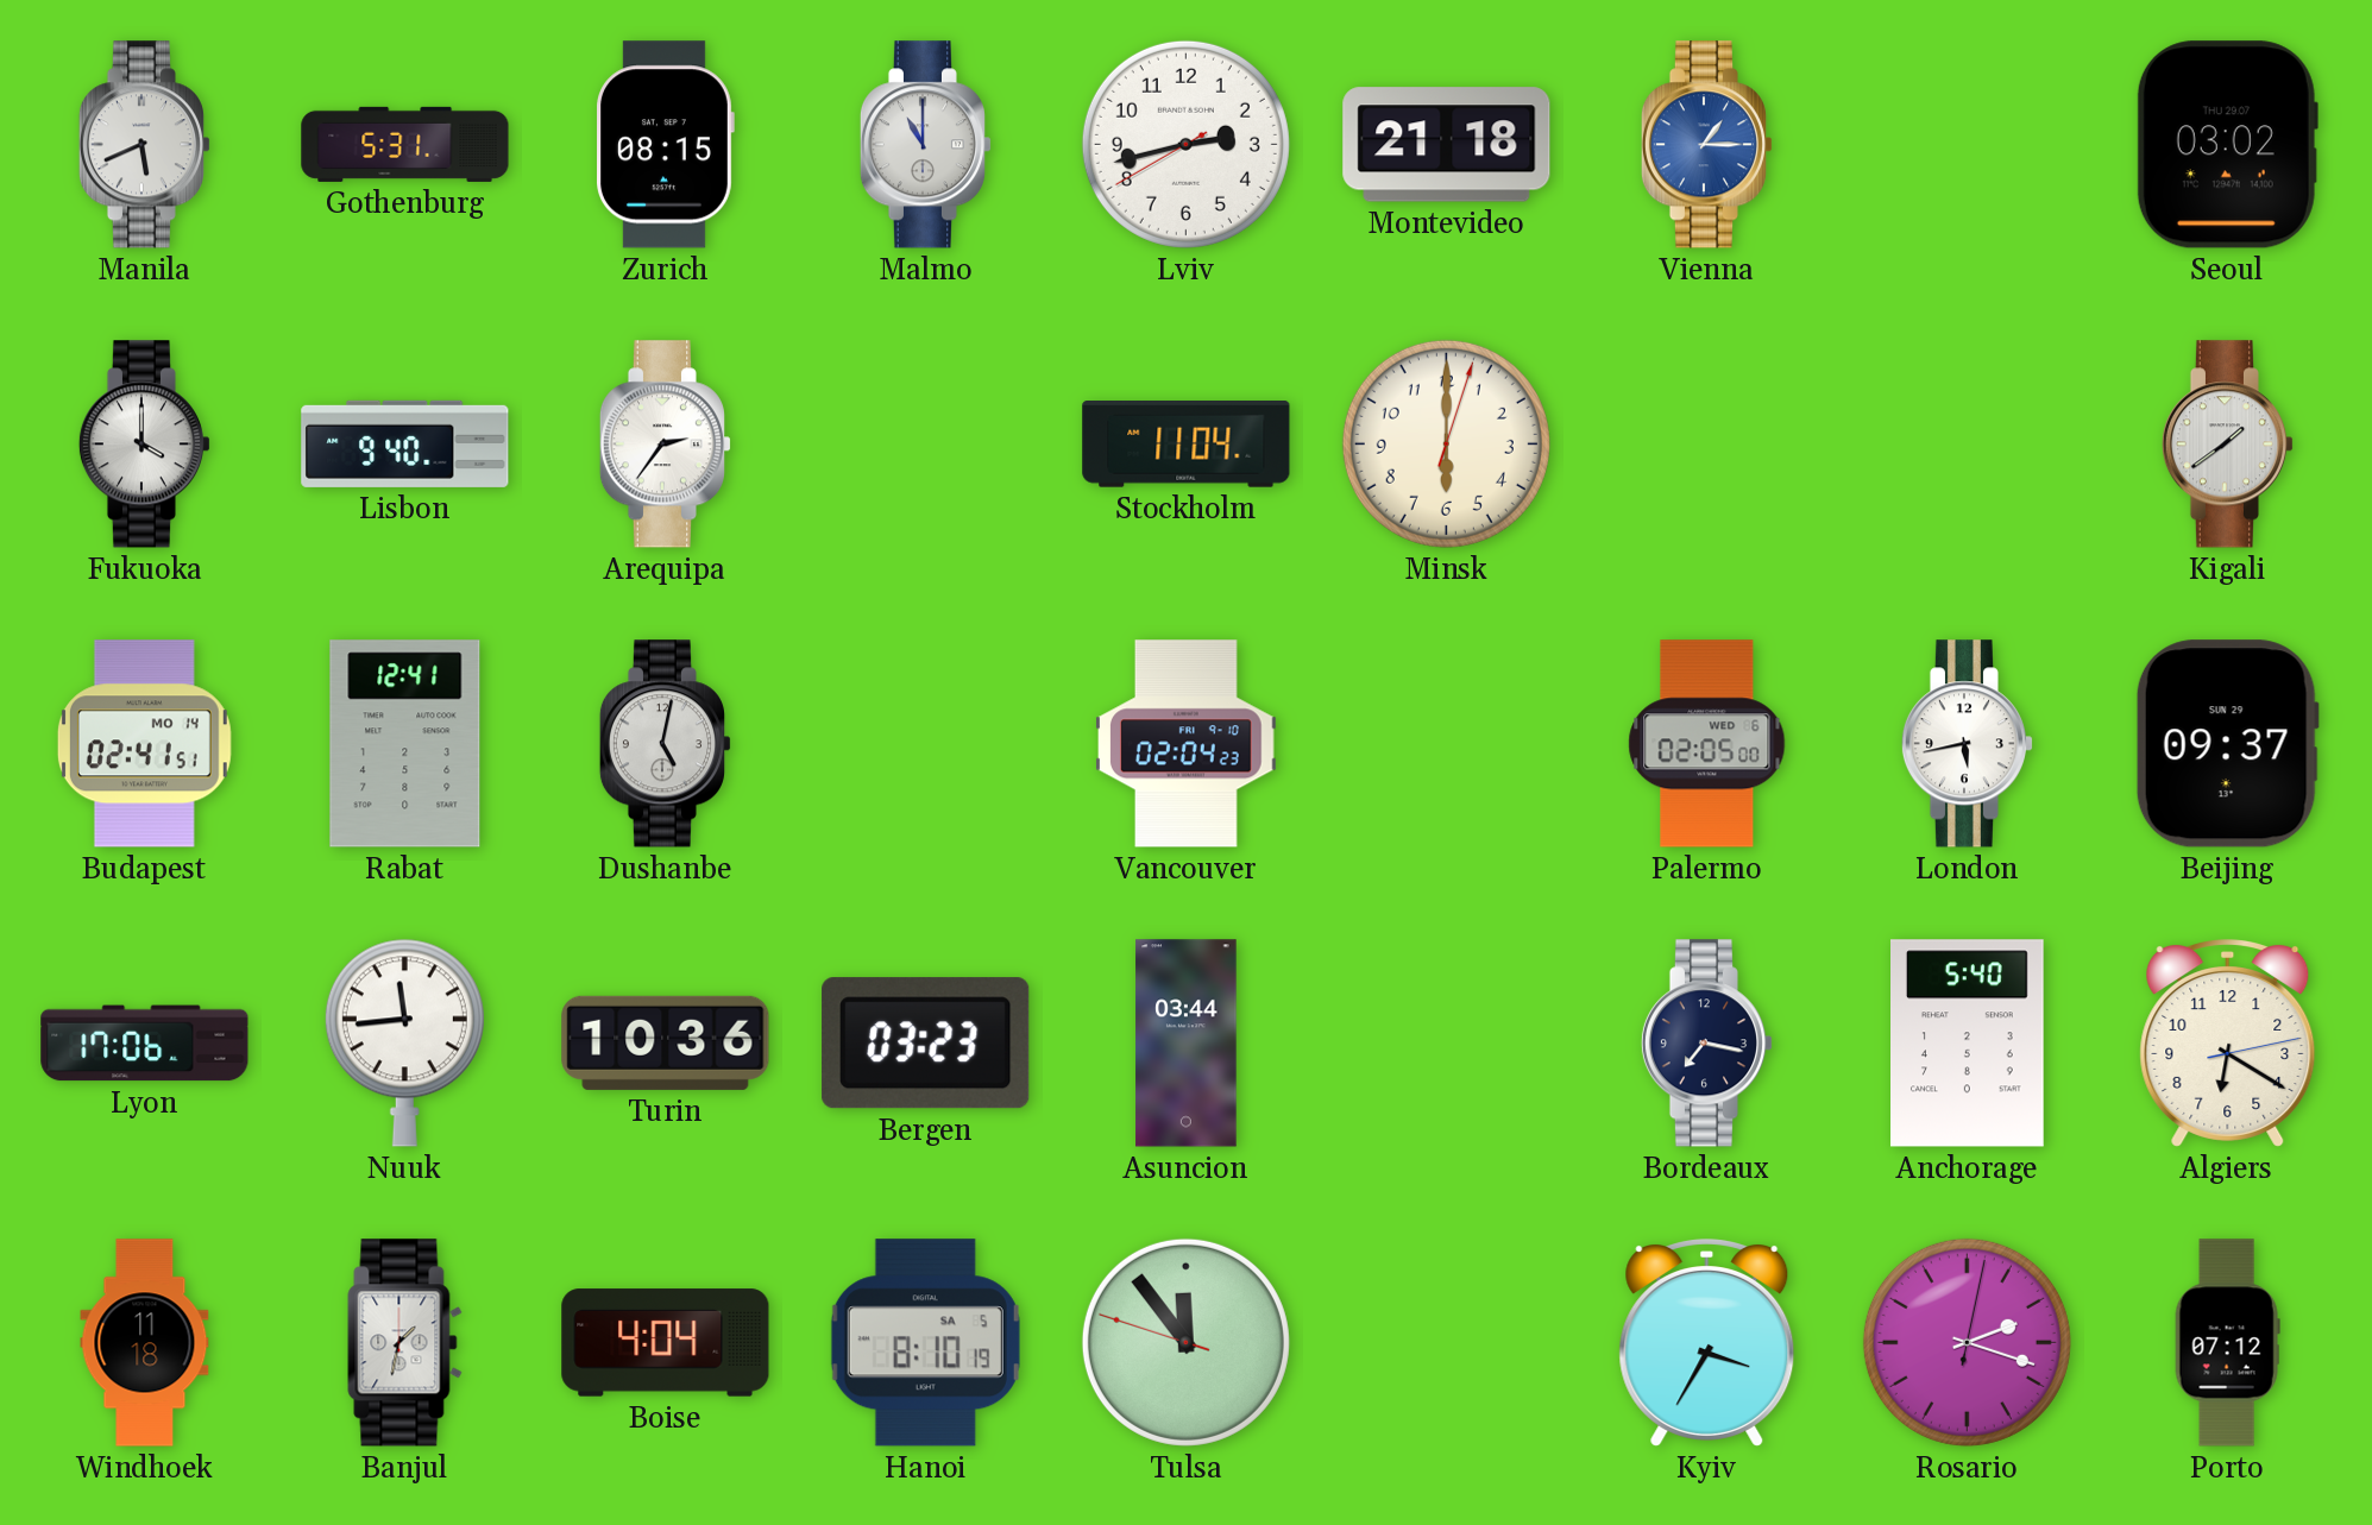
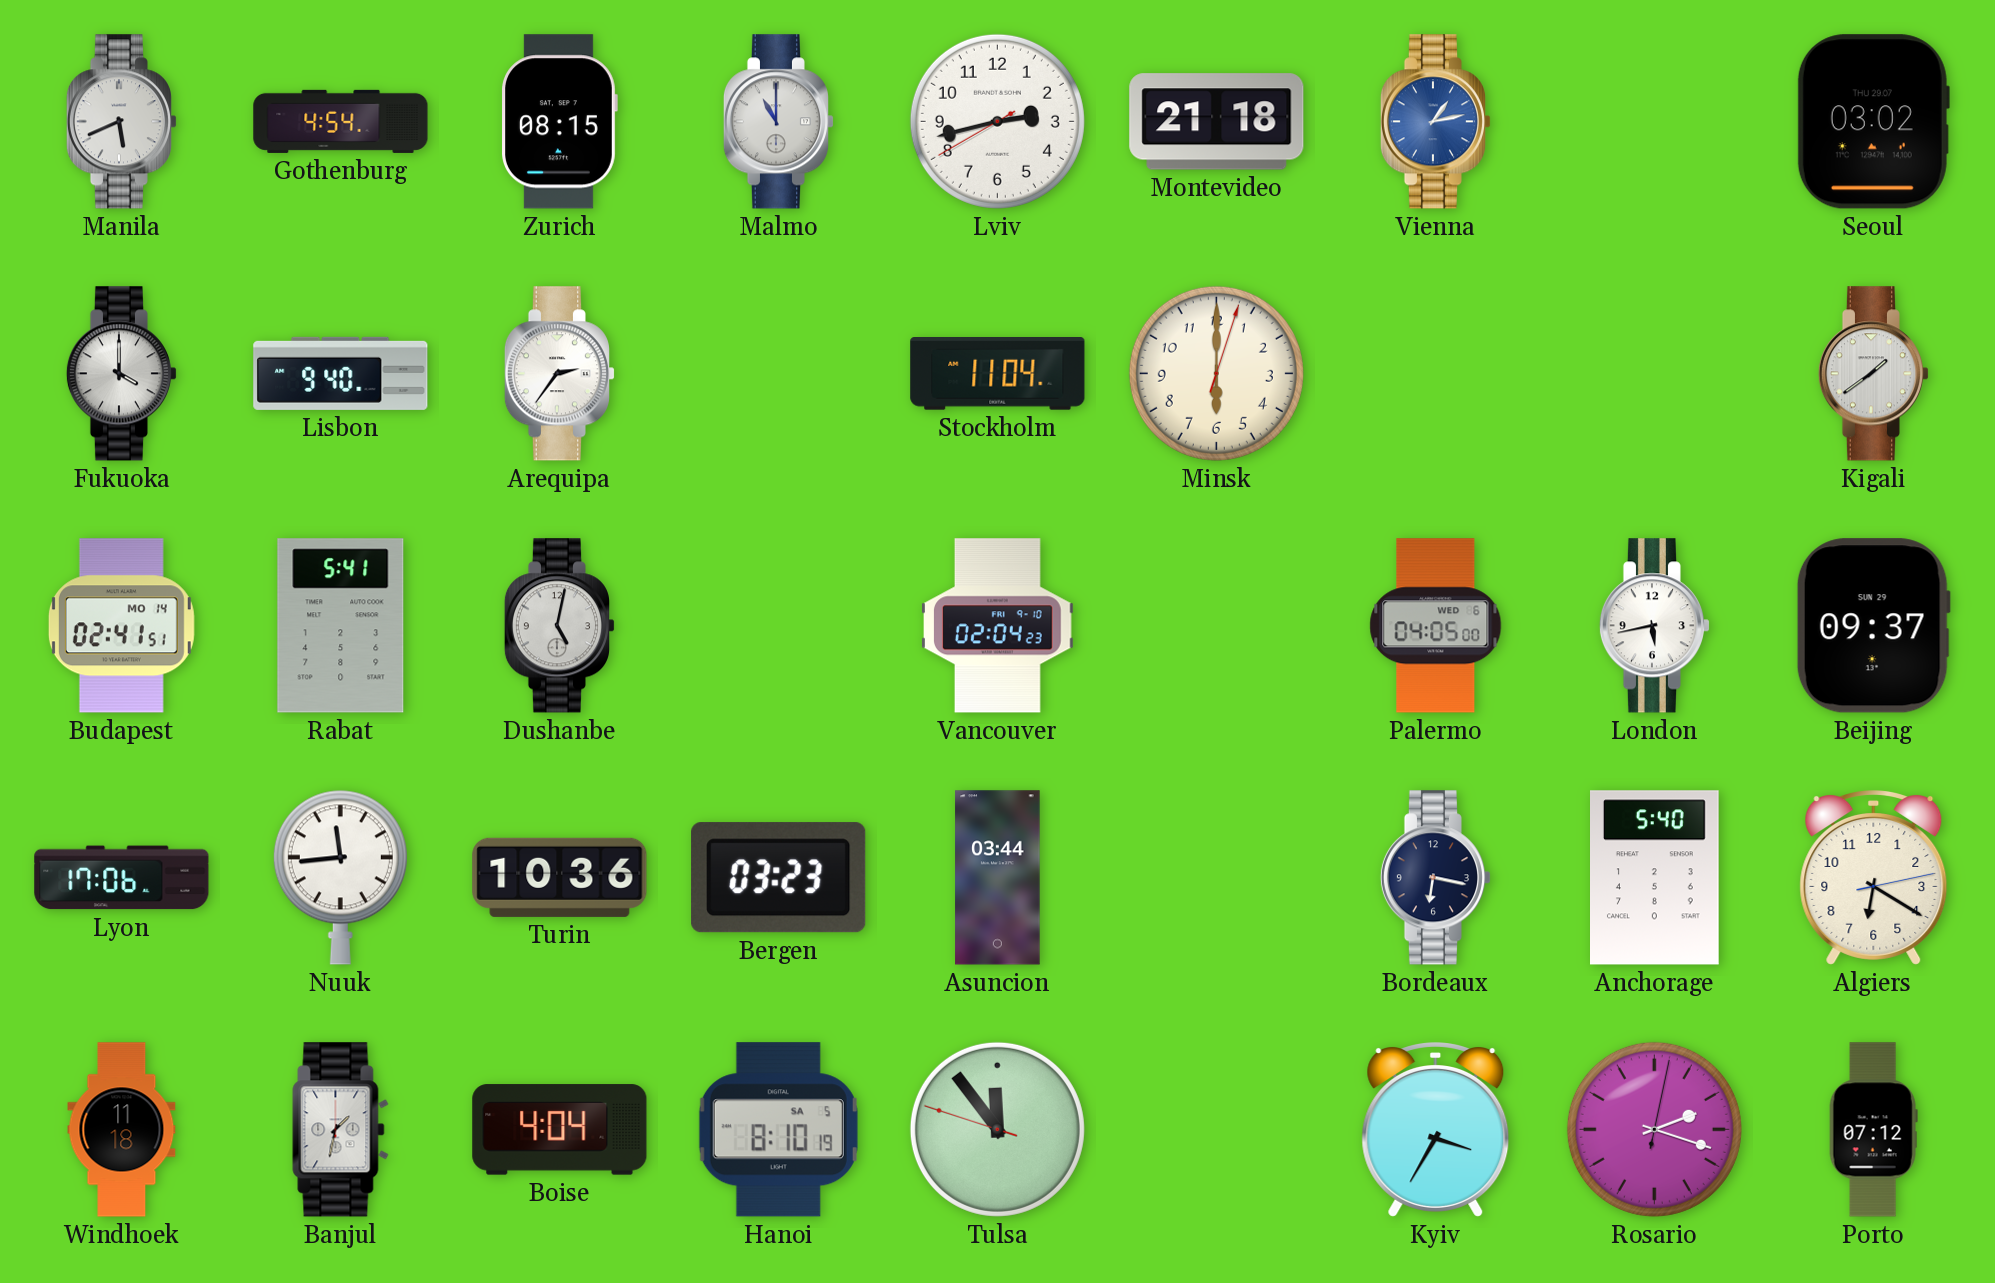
Gothenburg: 5:31 -> 4:54
Vienna: 1:15 -> 1:13
Rabat: 12:41 -> 5:41
Palermo: 02:05 -> 04:05
Bordeaux: 7:17 -> 6:17
